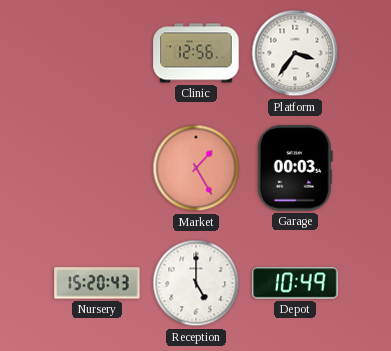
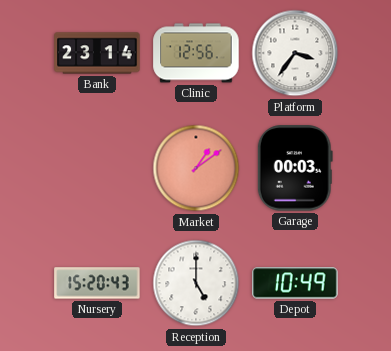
Bank: none -> 23:14
Market: 1:25 -> 1:09
